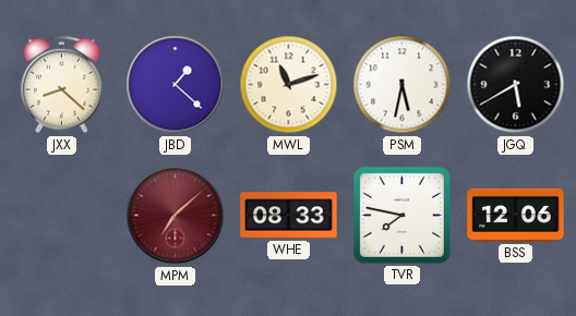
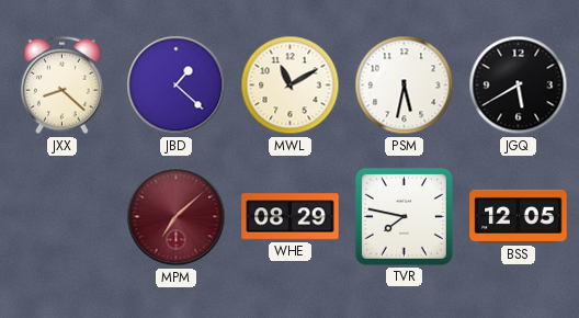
MWL: 11:12 -> 11:10
WHE: 08:33 -> 08:29
BSS: 12:06 -> 12:05
